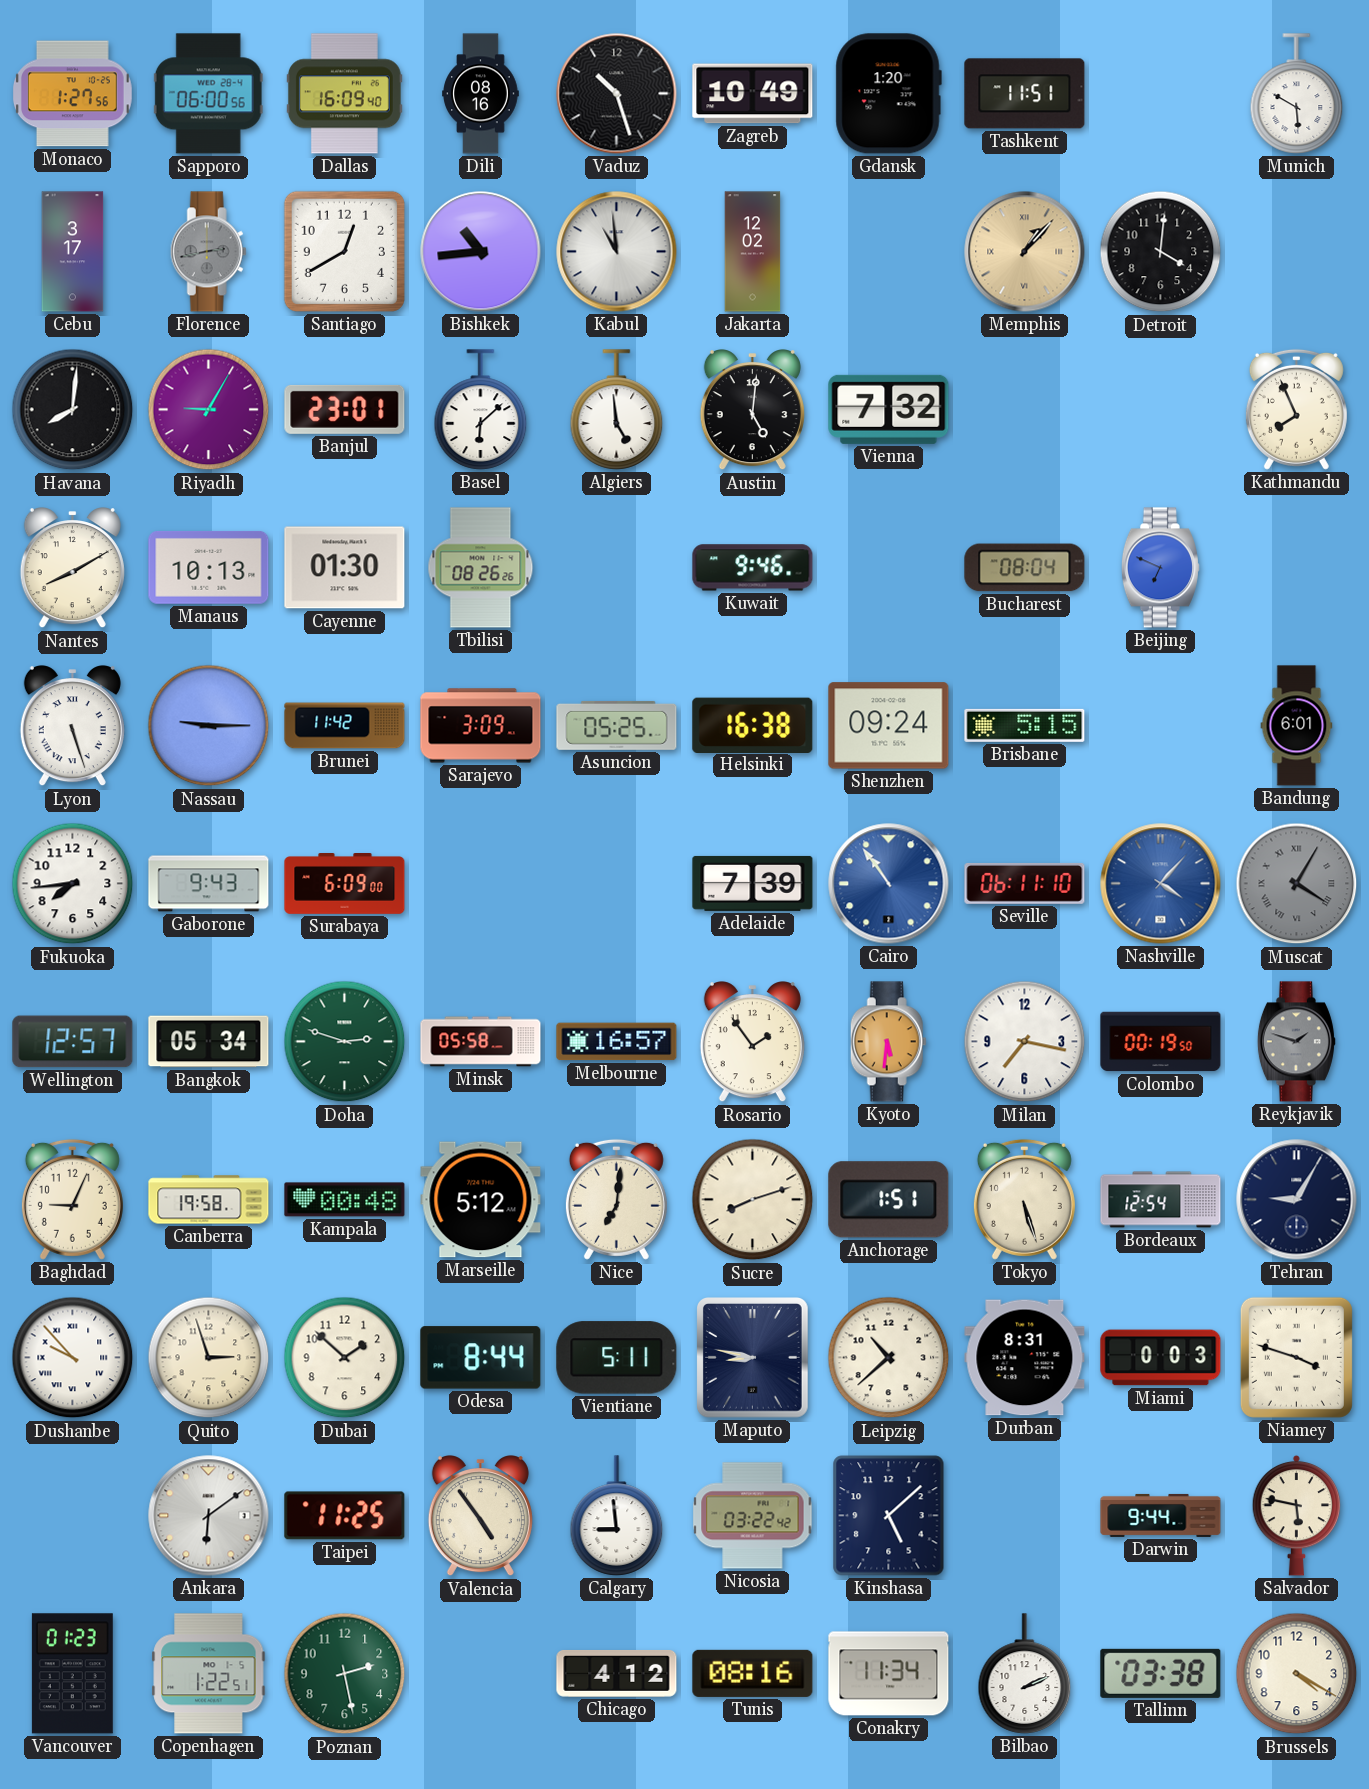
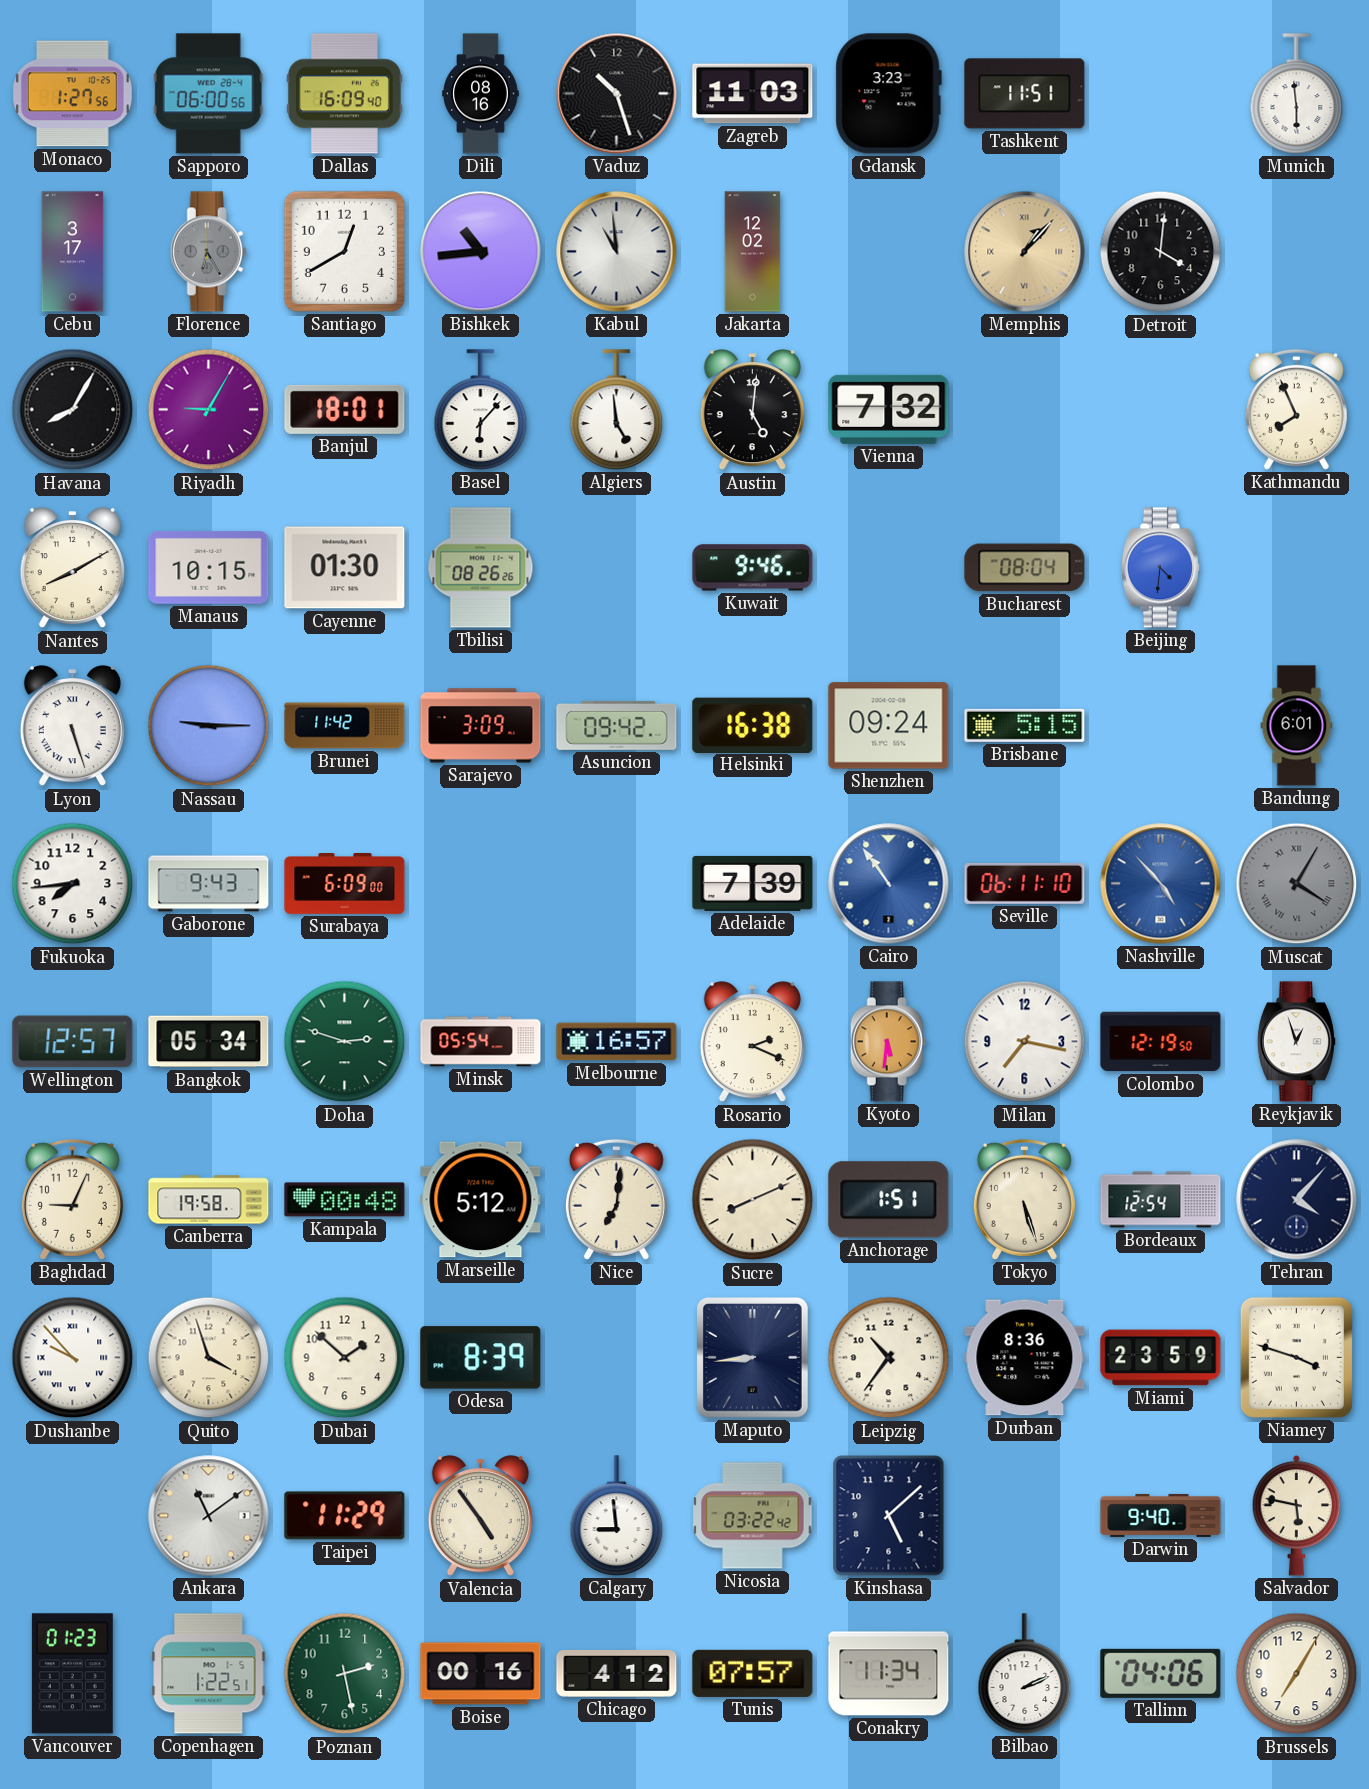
Zagreb: 10:49 -> 11:03
Gdansk: 1:20 -> 3:23
Munich: 5:50 -> 5:59
Florence: 2:43 -> 6:25
Havana: 8:01 -> 8:05
Banjul: 23:01 -> 18:01
Basel: 6:08 -> 6:07
Manaus: 10:13 -> 10:15
Beijing: 6:49 -> 4:31
Asuncion: 05:25 -> 09:42
Nashville: 4:07 -> 4:53
Minsk: 05:58 -> 05:54
Rosario: 1:54 -> 2:19
Colombo: 00:19 -> 12:19
Reykjavik: 1:48 -> 12:57
Reykjavik dial: grey -> white
Sucre: 8:12 -> 8:11
Tehran: 9:05 -> 4:07
Quito: 2:57 -> 3:57
Odesa: 8:44 -> 8:39
Vientiane: 5:11 -> none
Maputo: 8:47 -> 8:44
Leipzig: 10:38 -> 10:36
Durban: 8:31 -> 8:36
Miami: 0:03 -> 23:59
Ankara: 6:09 -> 11:09
Taipei: 11:25 -> 11:29
Darwin: 9:44 -> 9:40
Boise: none -> 00:16
Tunis: 08:16 -> 07:57
Tallinn: 03:38 -> 04:06
Brussels: 4:20 -> 7:05
